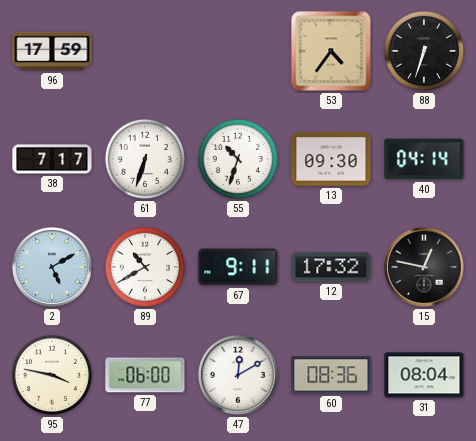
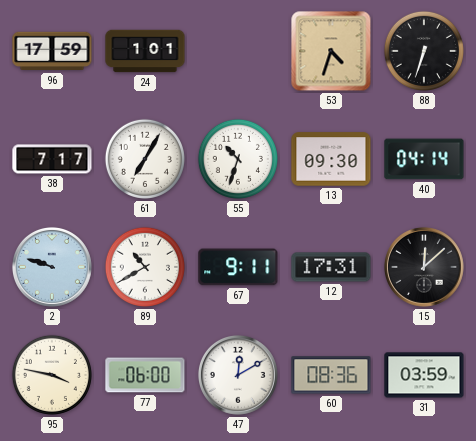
24: none -> 1:01
53: 4:36 -> 4:33
61: 6:33 -> 7:05
2: 5:10 -> 9:48
12: 17:32 -> 17:31
15: 12:47 -> 12:08
31: 08:04 -> 03:59
